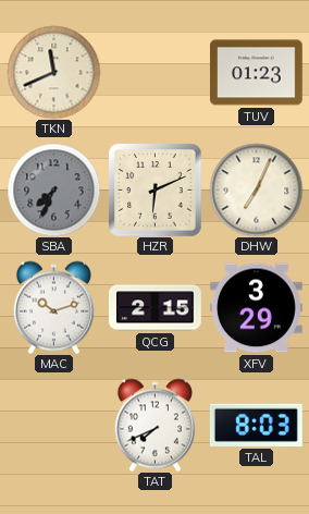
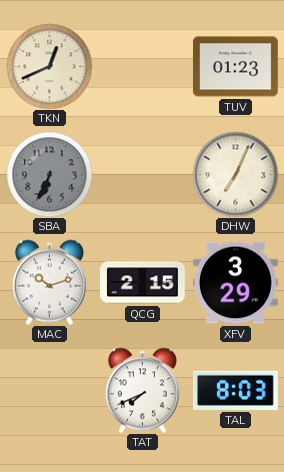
TKN: 11:41 -> 12:41
SBA: 7:34 -> 6:34
HZR: 6:11 -> none
